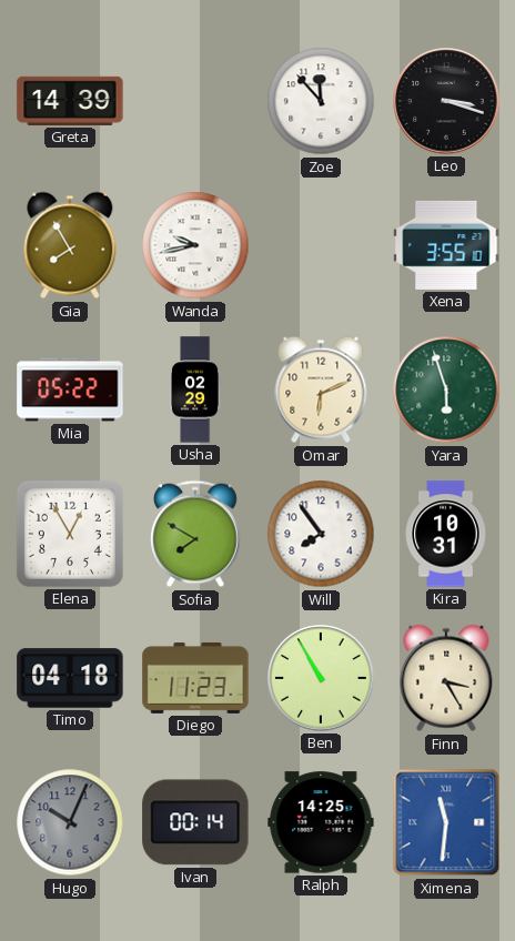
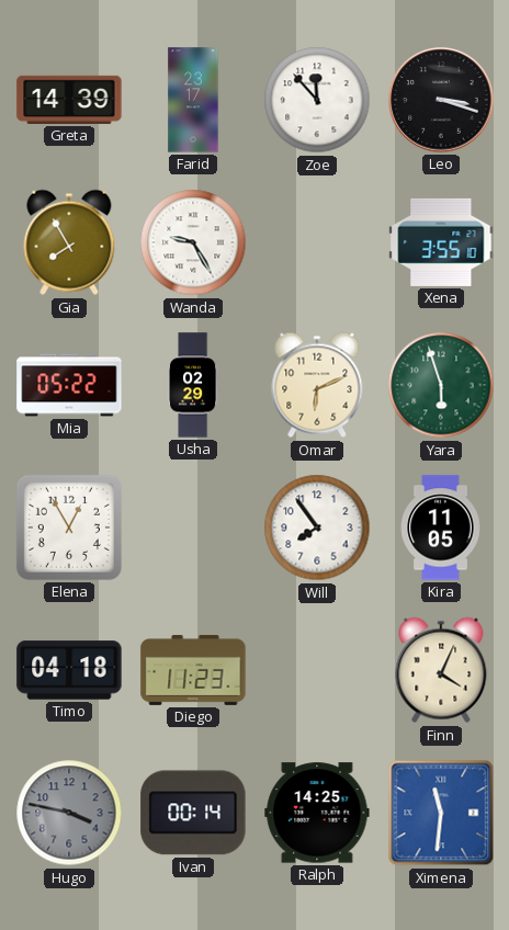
Farid: none -> 23:17
Wanda: 9:43 -> 9:25
Sofia: 7:50 -> none
Kira: 10:31 -> 11:05
Ben: 10:55 -> none
Finn: 3:25 -> 4:04
Hugo: 10:04 -> 3:47
